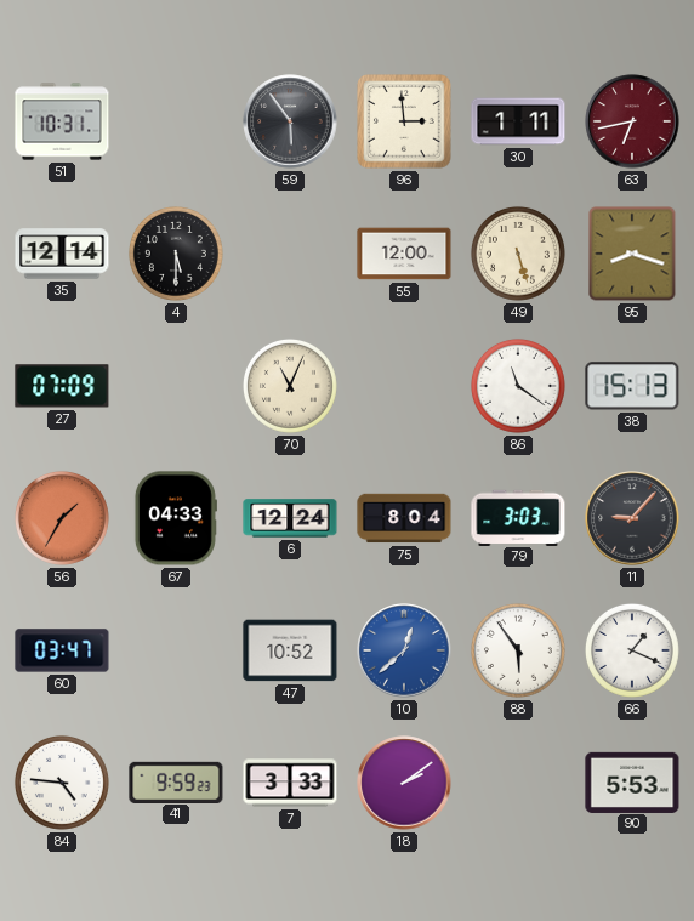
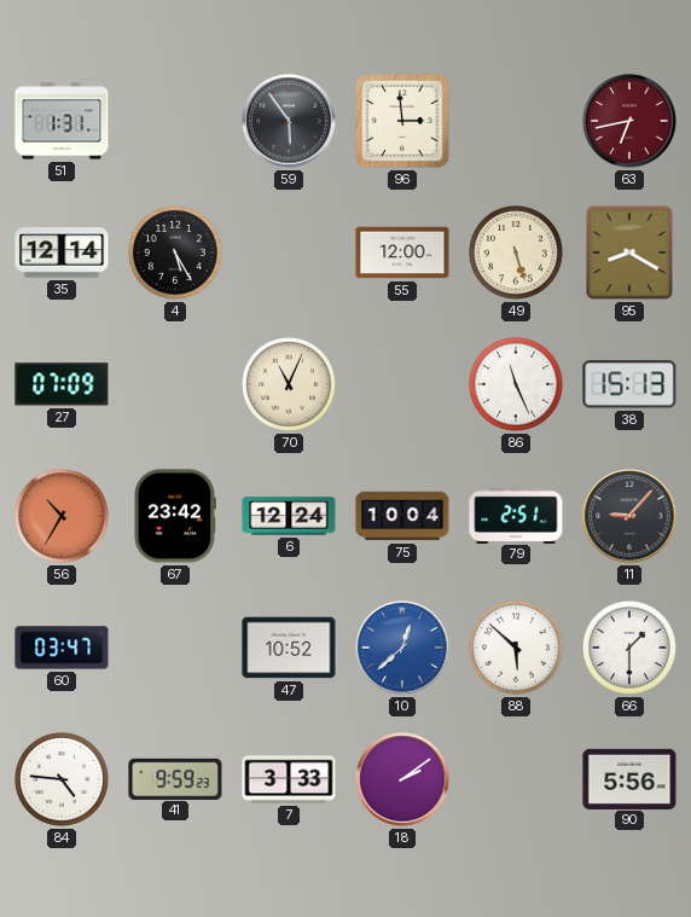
51: 10:31 -> 1:31
30: 1:11 -> none
4: 5:30 -> 5:25
95: 8:18 -> 8:20
86: 11:21 -> 11:26
56: 1:35 -> 10:35
67: 04:33 -> 23:42
75: 8:04 -> 10:04
79: 3:03 -> 2:51
88: 5:54 -> 5:52
66: 1:19 -> 1:30
90: 5:53 -> 5:56
